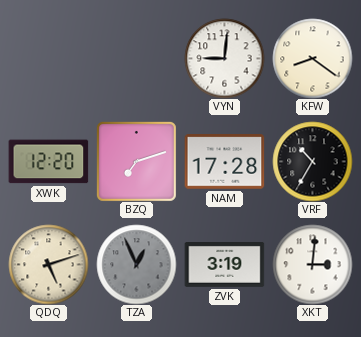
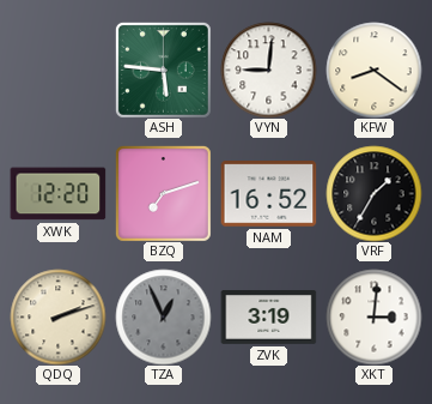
ASH: none -> 5:46
NAM: 17:28 -> 16:52
VRF: 10:35 -> 1:35
QDQ: 5:12 -> 2:12
